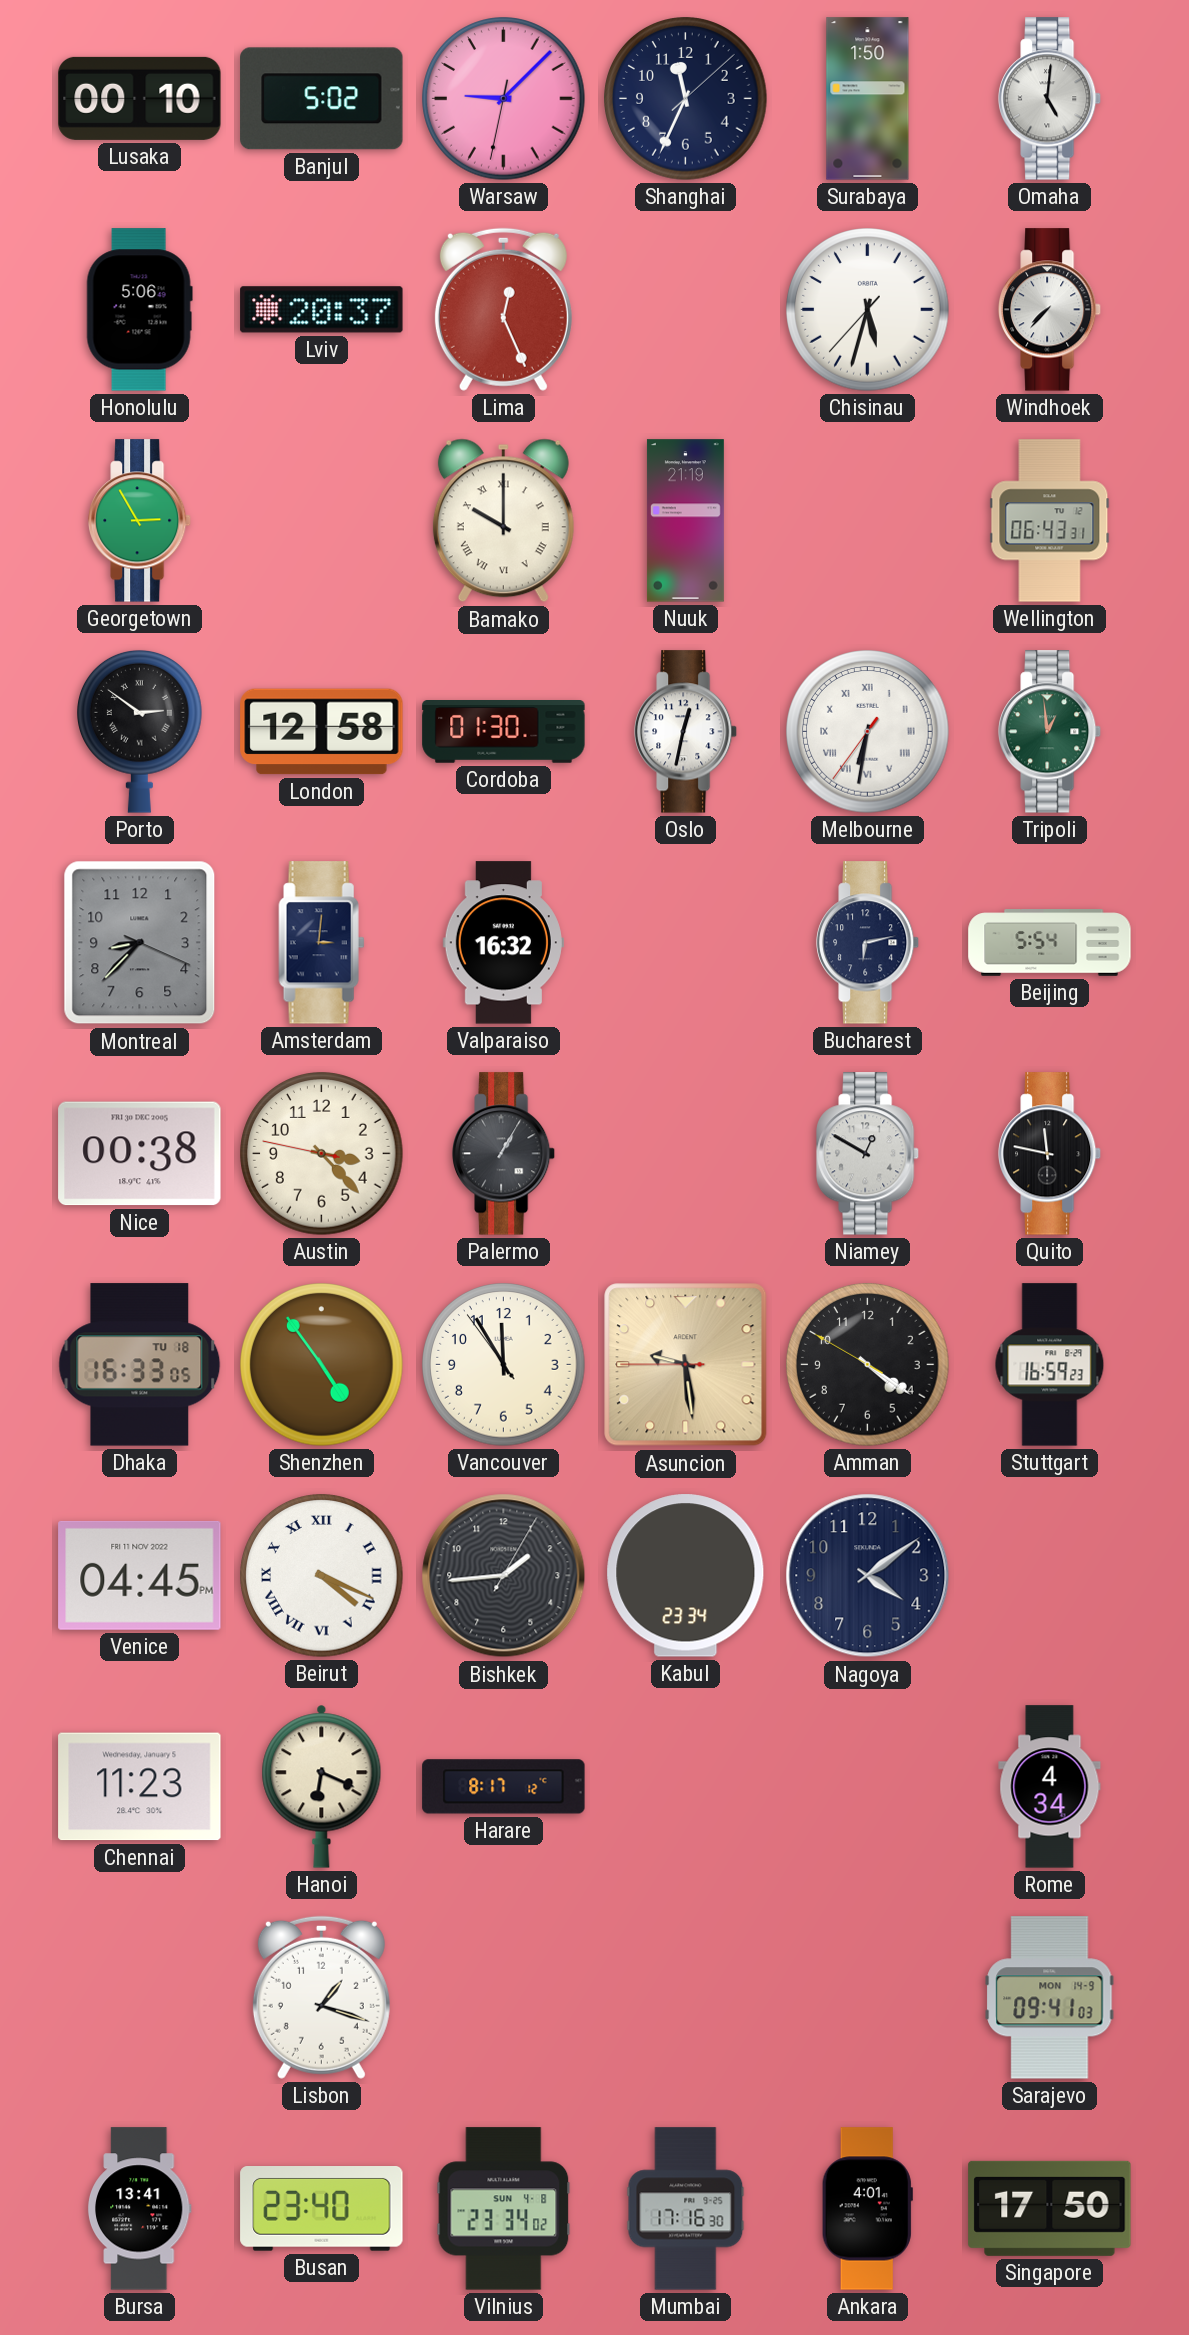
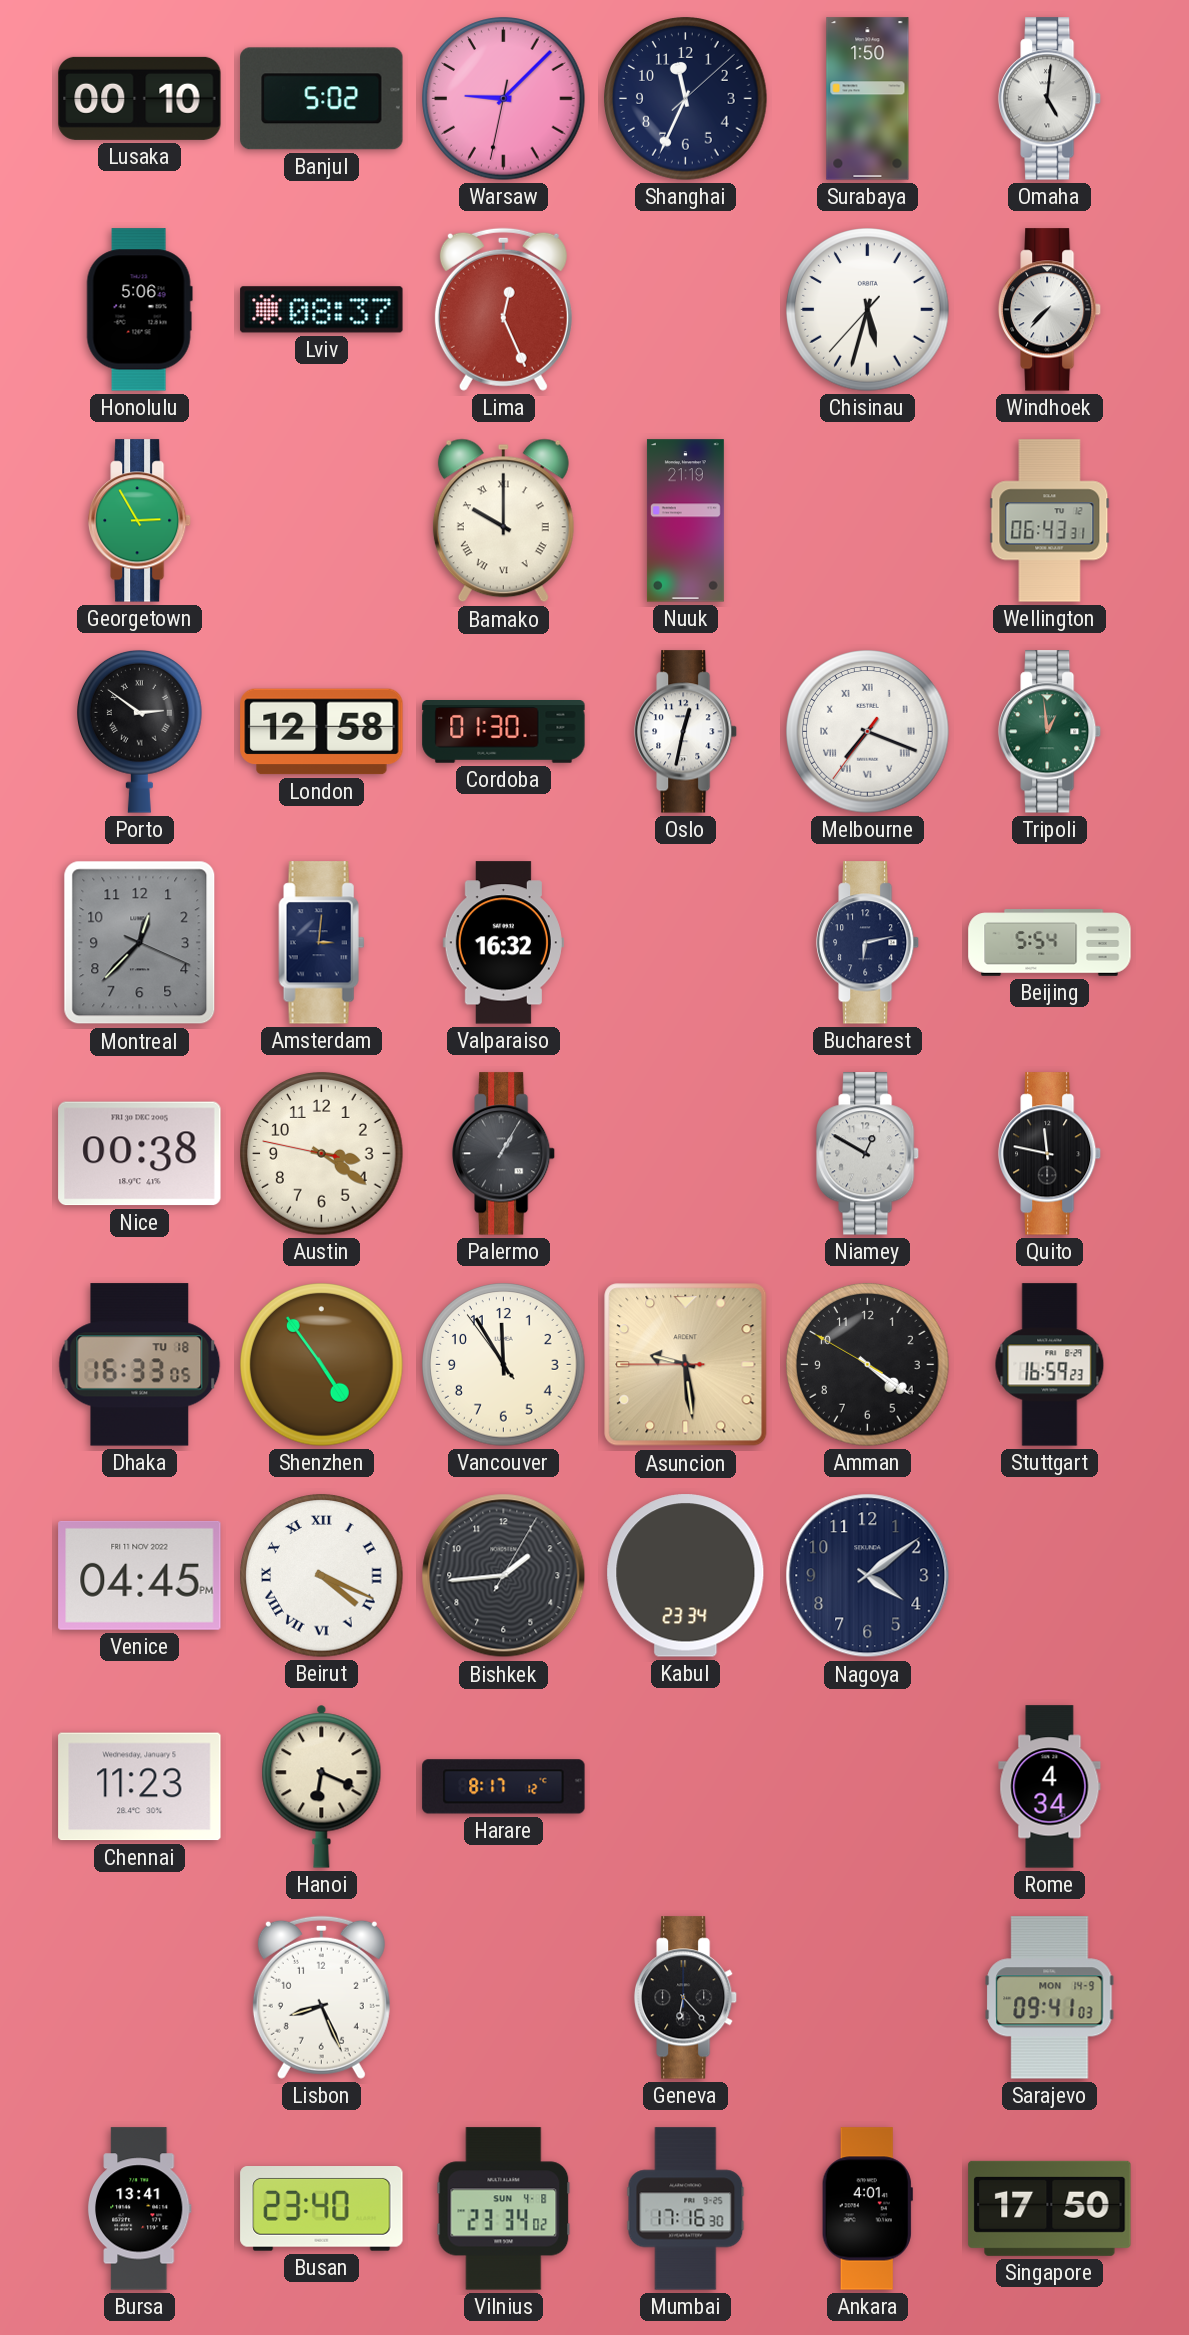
Lviv: 20:37 -> 08:37
Melbourne: 6:31 -> 7:18
Montreal: 8:37 -> 12:37
Austin: 3:22 -> 3:20
Lisbon: 1:18 -> 8:26
Geneva: none -> 6:23
